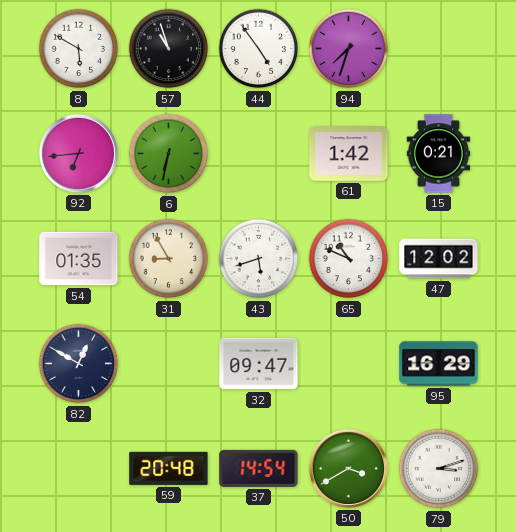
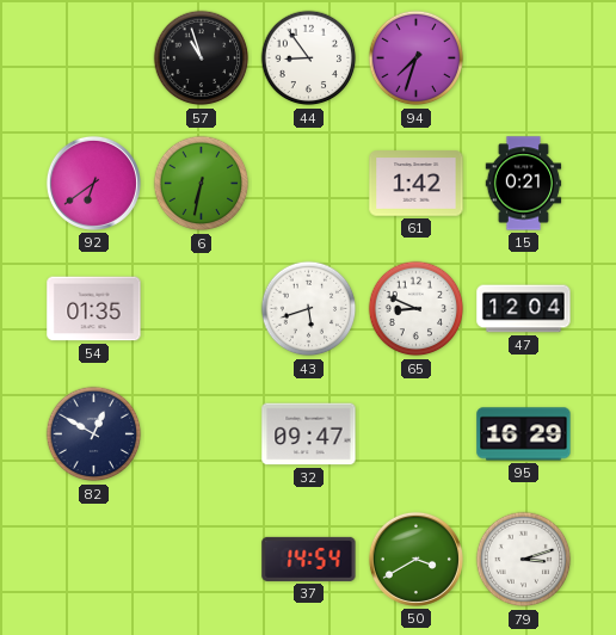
8: 5:50 -> none
44: 4:54 -> 8:54
92: 6:44 -> 6:39
31: 8:55 -> none
65: 10:49 -> 8:49
47: 12:02 -> 12:04
59: 20:48 -> none
